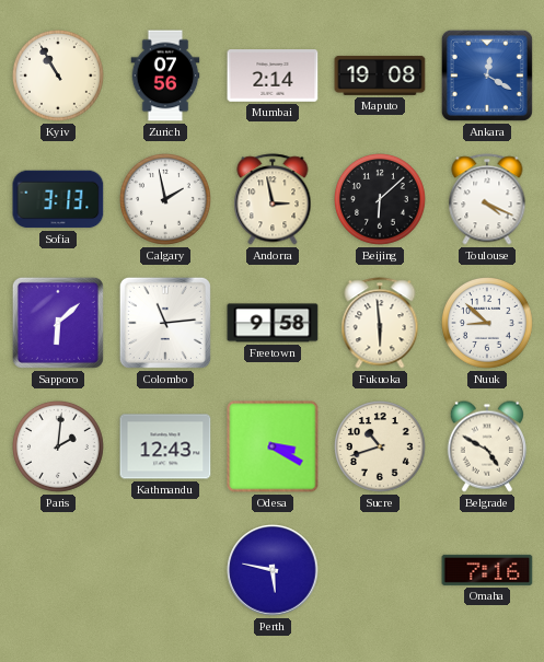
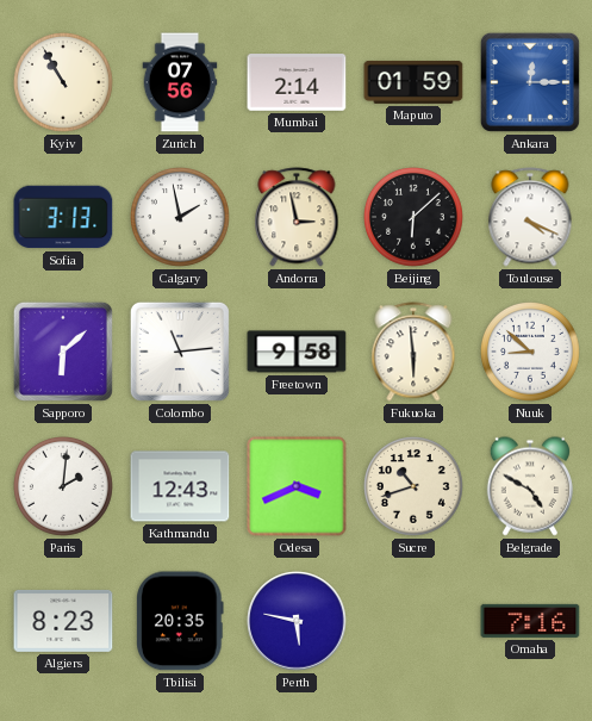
Maputo: 19:08 -> 01:59
Ankara: 12:20 -> 12:15
Odesa: 3:20 -> 3:41
Algiers: none -> 8:23
Tbilisi: none -> 20:35
